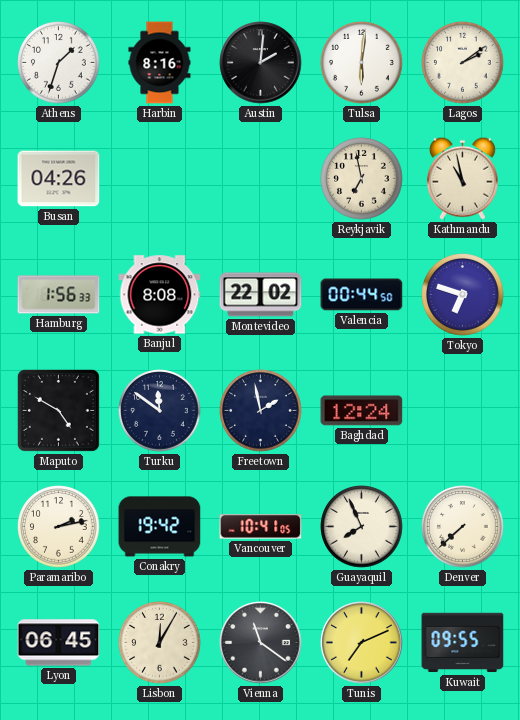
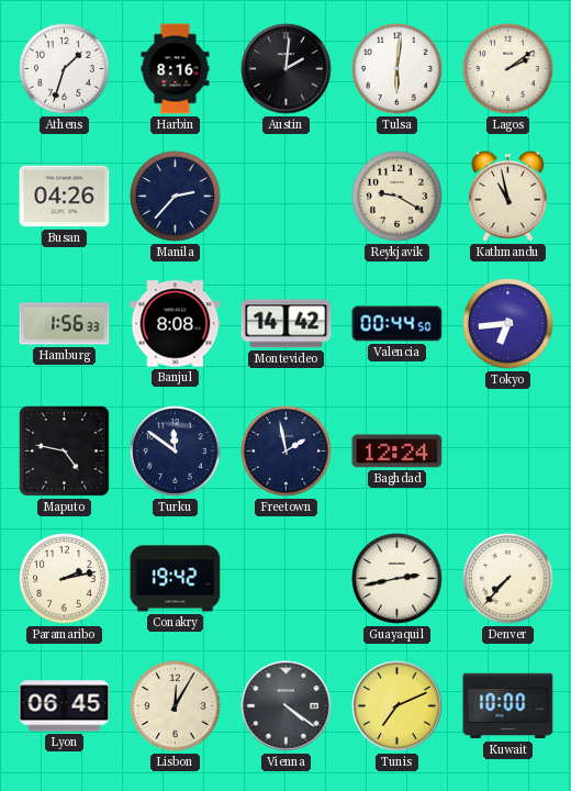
Manila: none -> 2:37
Reykjavik: 6:58 -> 9:20
Montevideo: 22:02 -> 14:42
Tokyo: 6:48 -> 6:44
Maputo: 4:50 -> 4:47
Vancouver: 10:41 -> none
Guayaquil: 7:56 -> 2:43
Denver: 7:38 -> 7:37
Vienna: 11:21 -> 4:21
Kuwait: 09:55 -> 10:00
